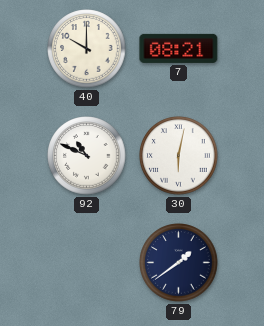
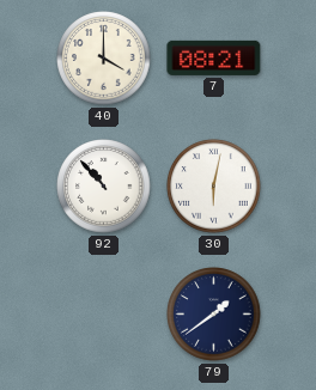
40: 10:00 -> 4:00
92: 10:49 -> 10:53
